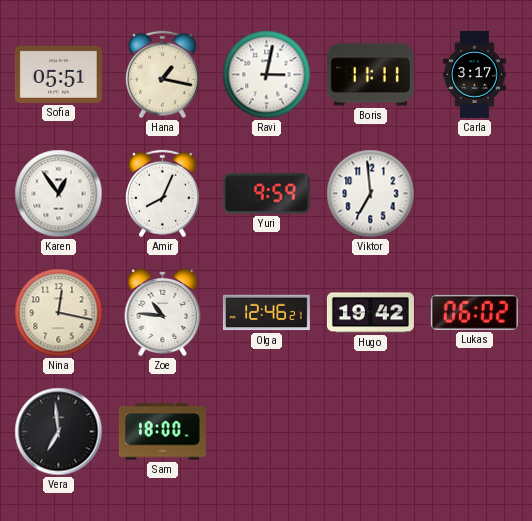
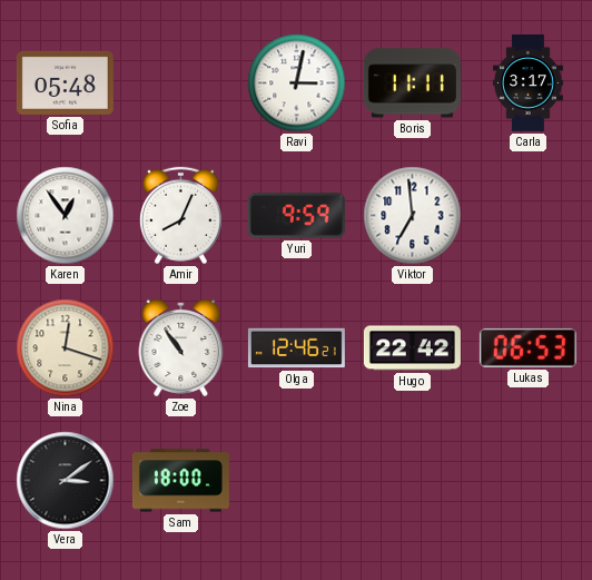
Sofia: 05:51 -> 05:48
Hana: 1:17 -> none
Nina: 12:17 -> 12:18
Zoe: 10:46 -> 10:54
Hugo: 19:42 -> 22:42
Lukas: 06:02 -> 06:53
Vera: 6:59 -> 3:09
